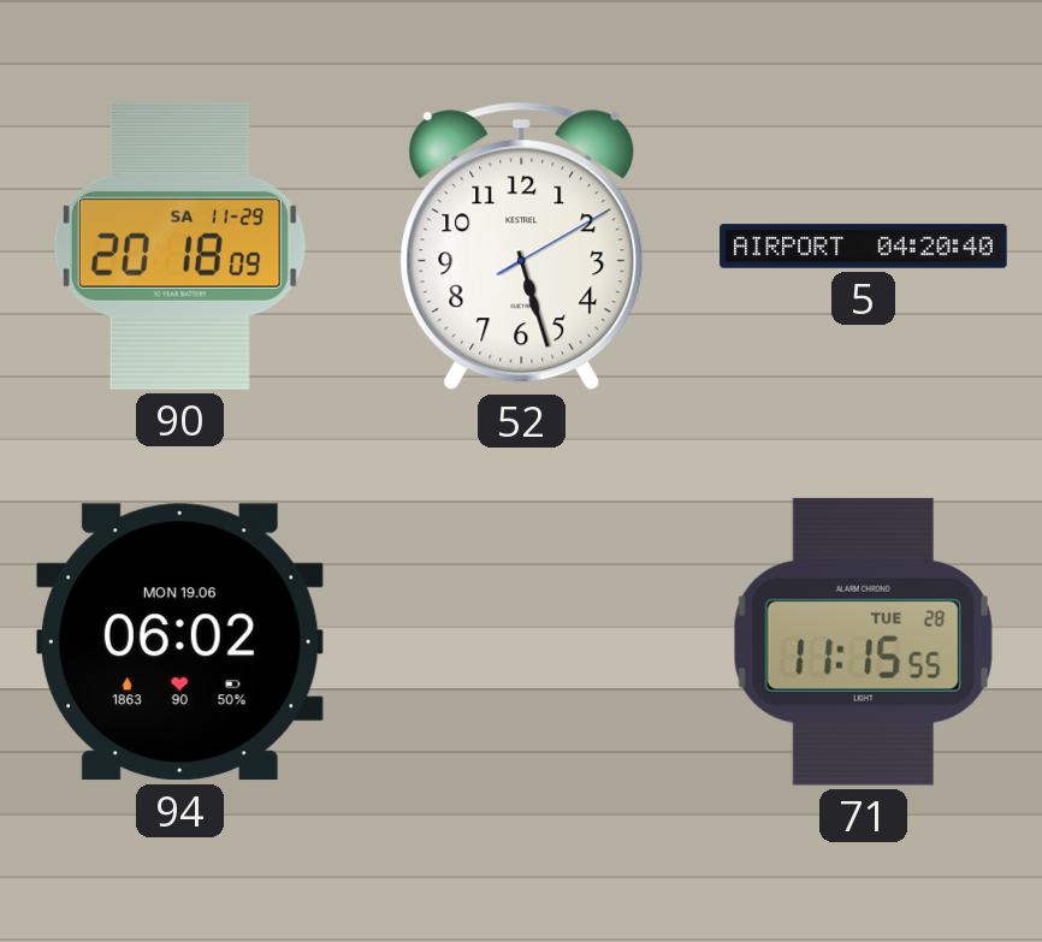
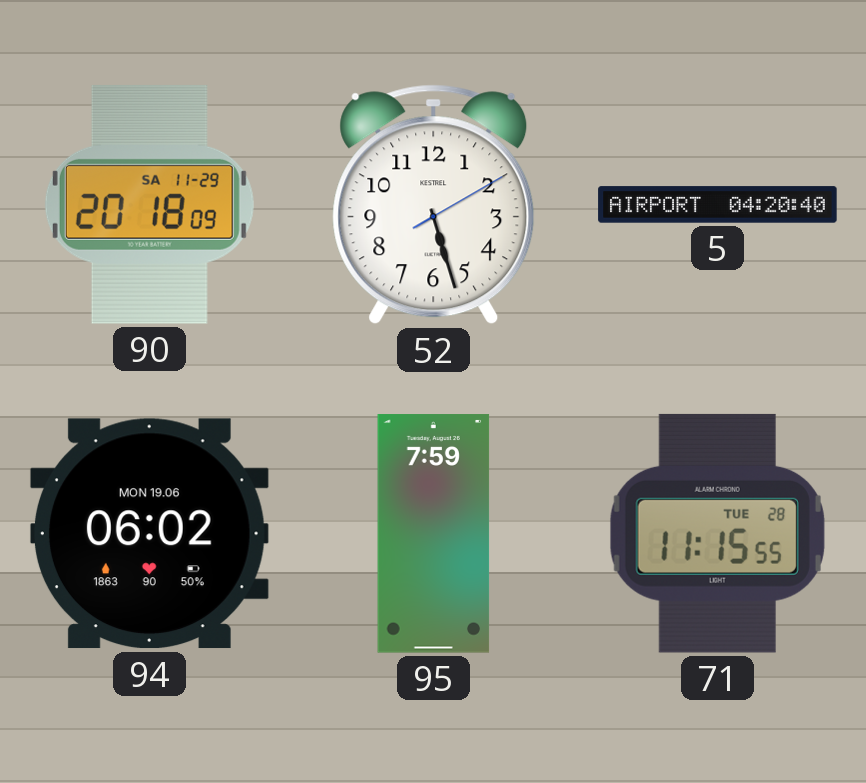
95: none -> 7:59
